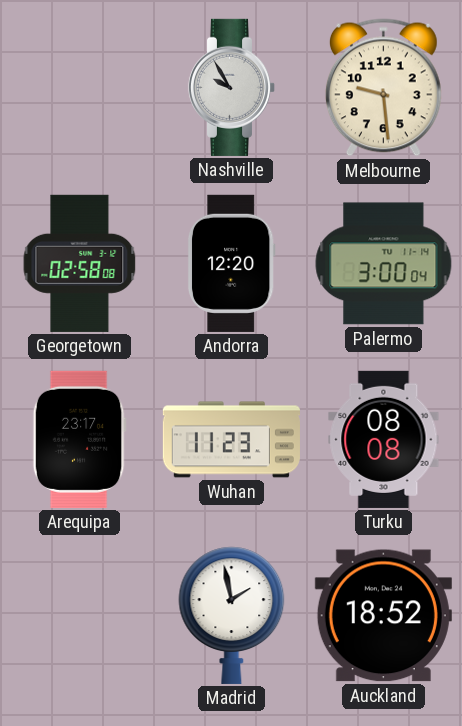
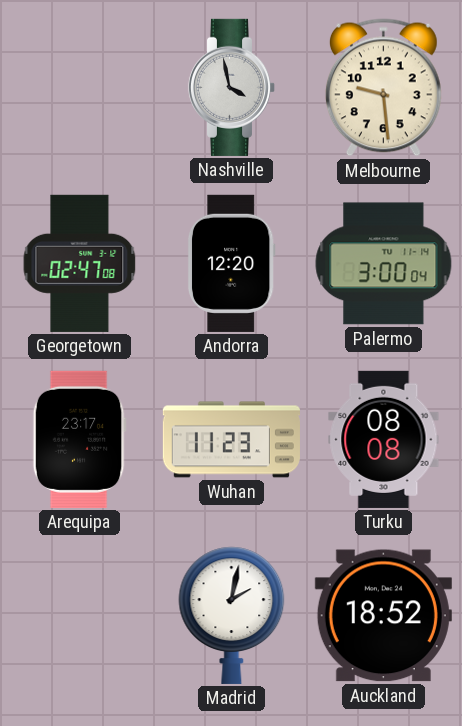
Nashville: 9:55 -> 3:58
Georgetown: 02:58 -> 02:47
Madrid: 1:58 -> 2:02
